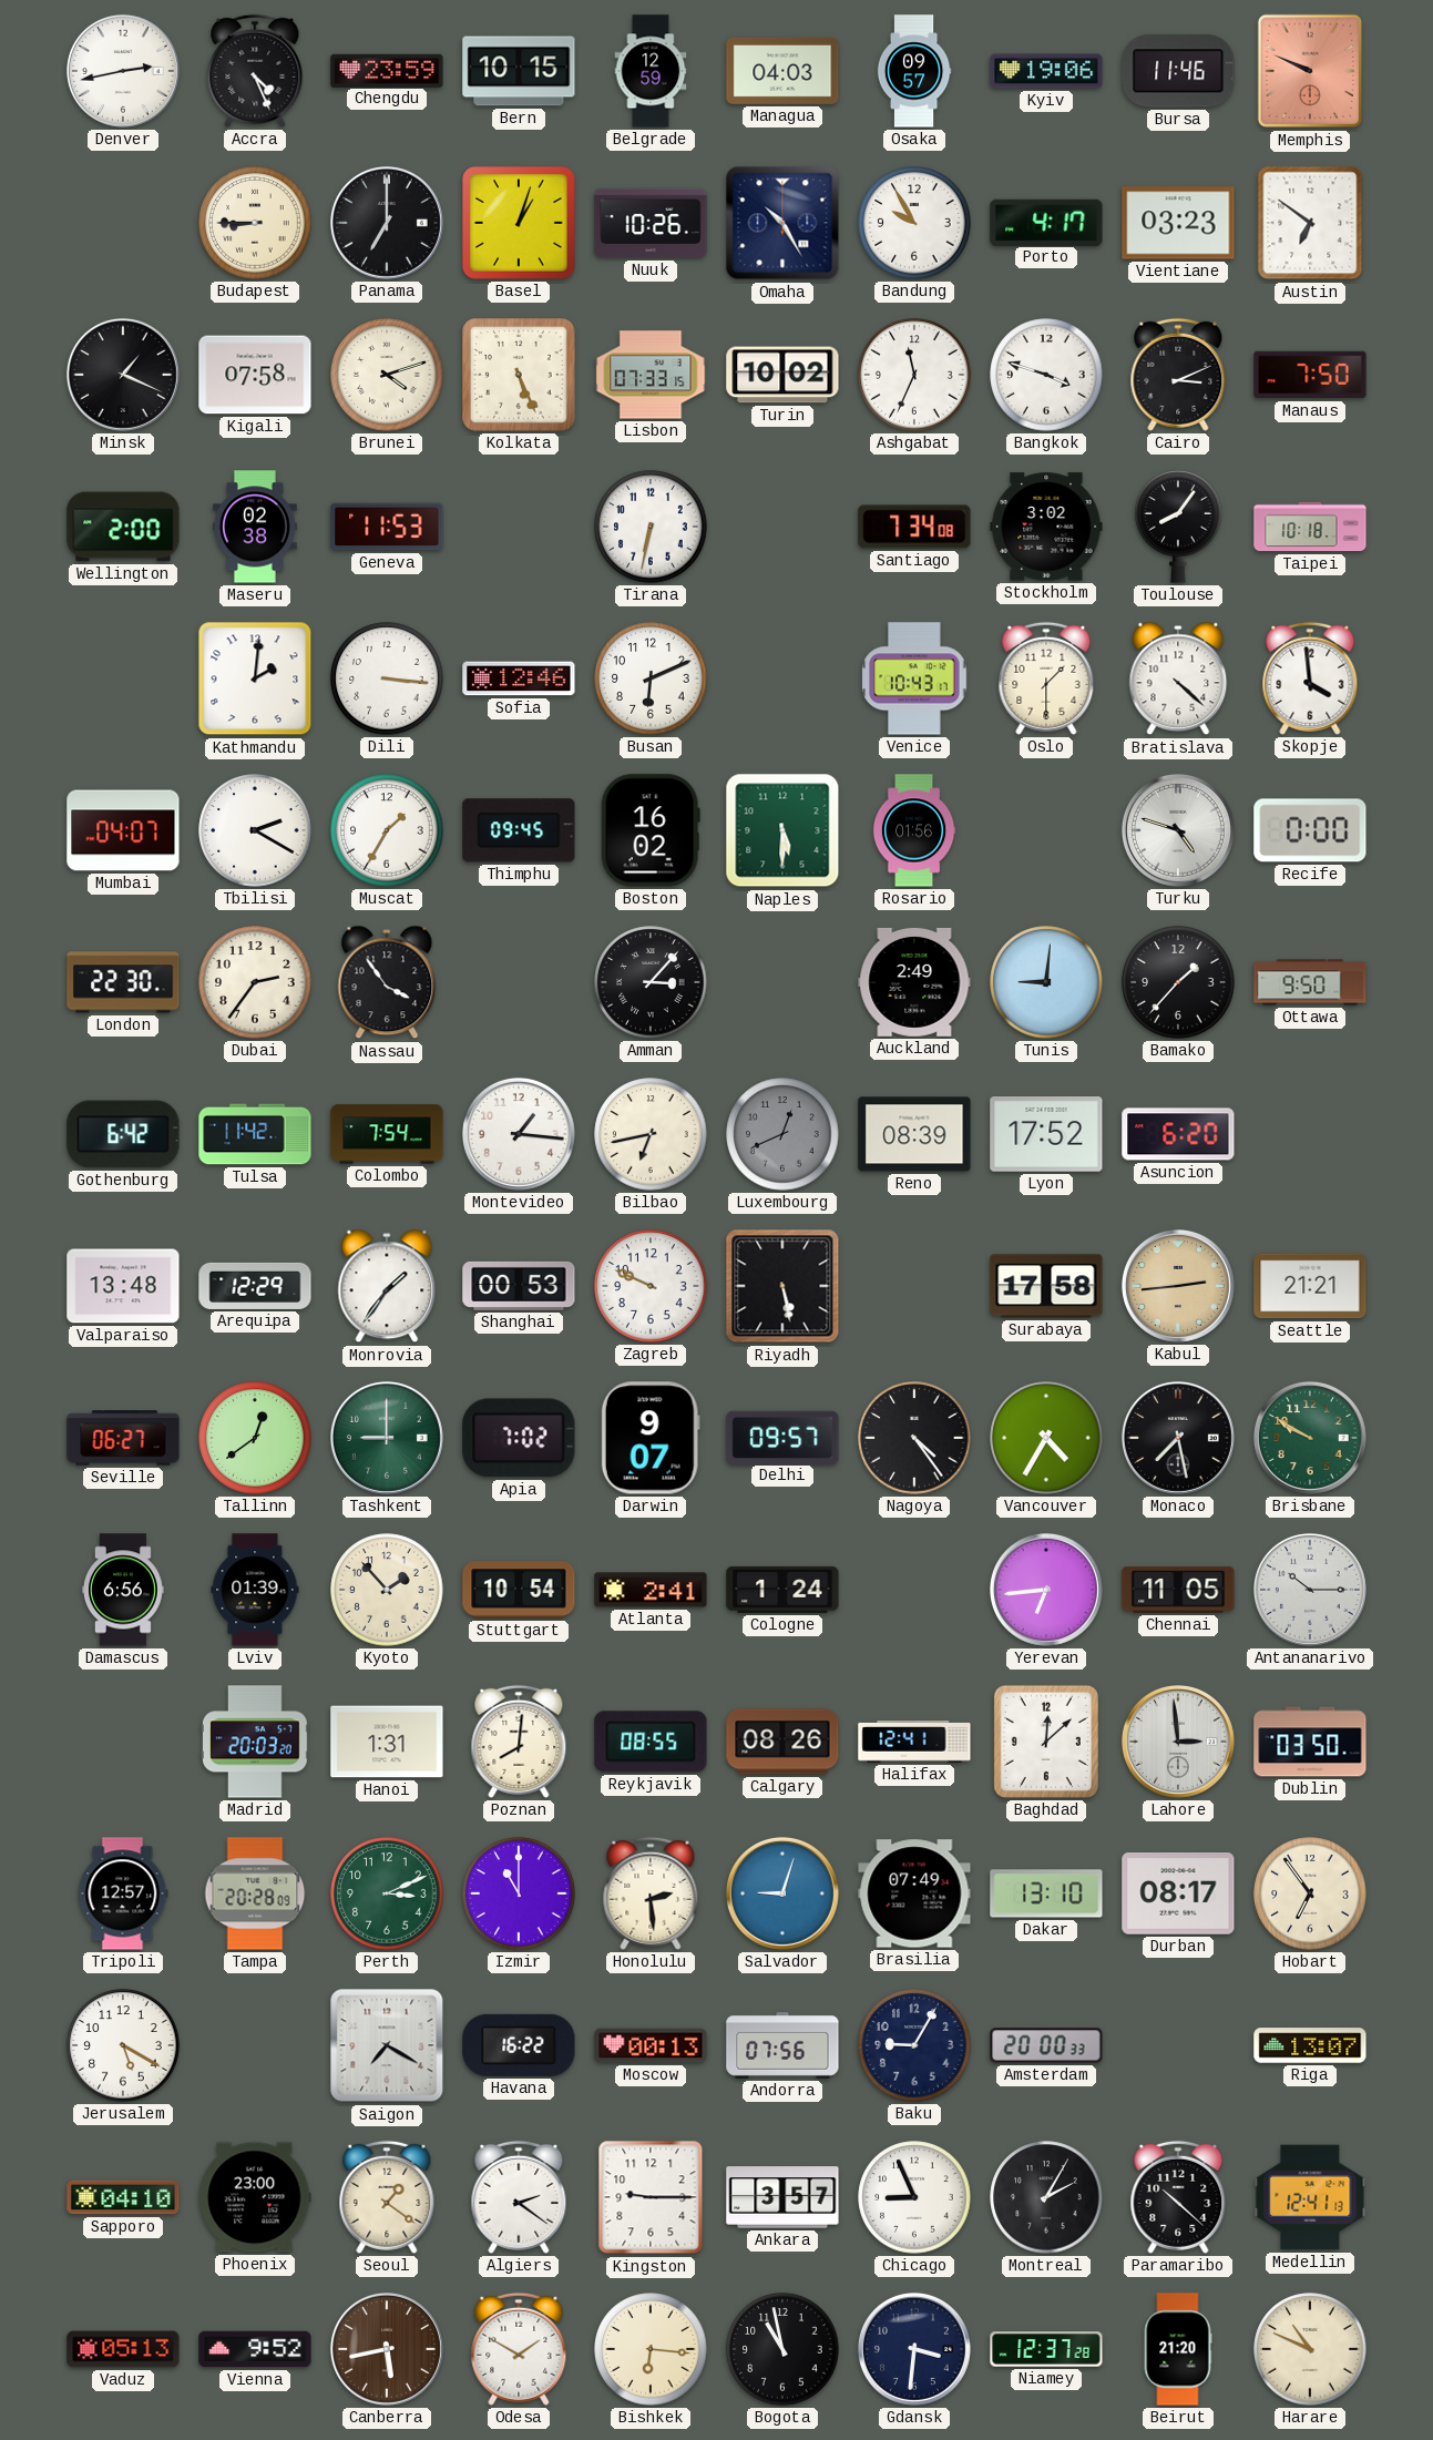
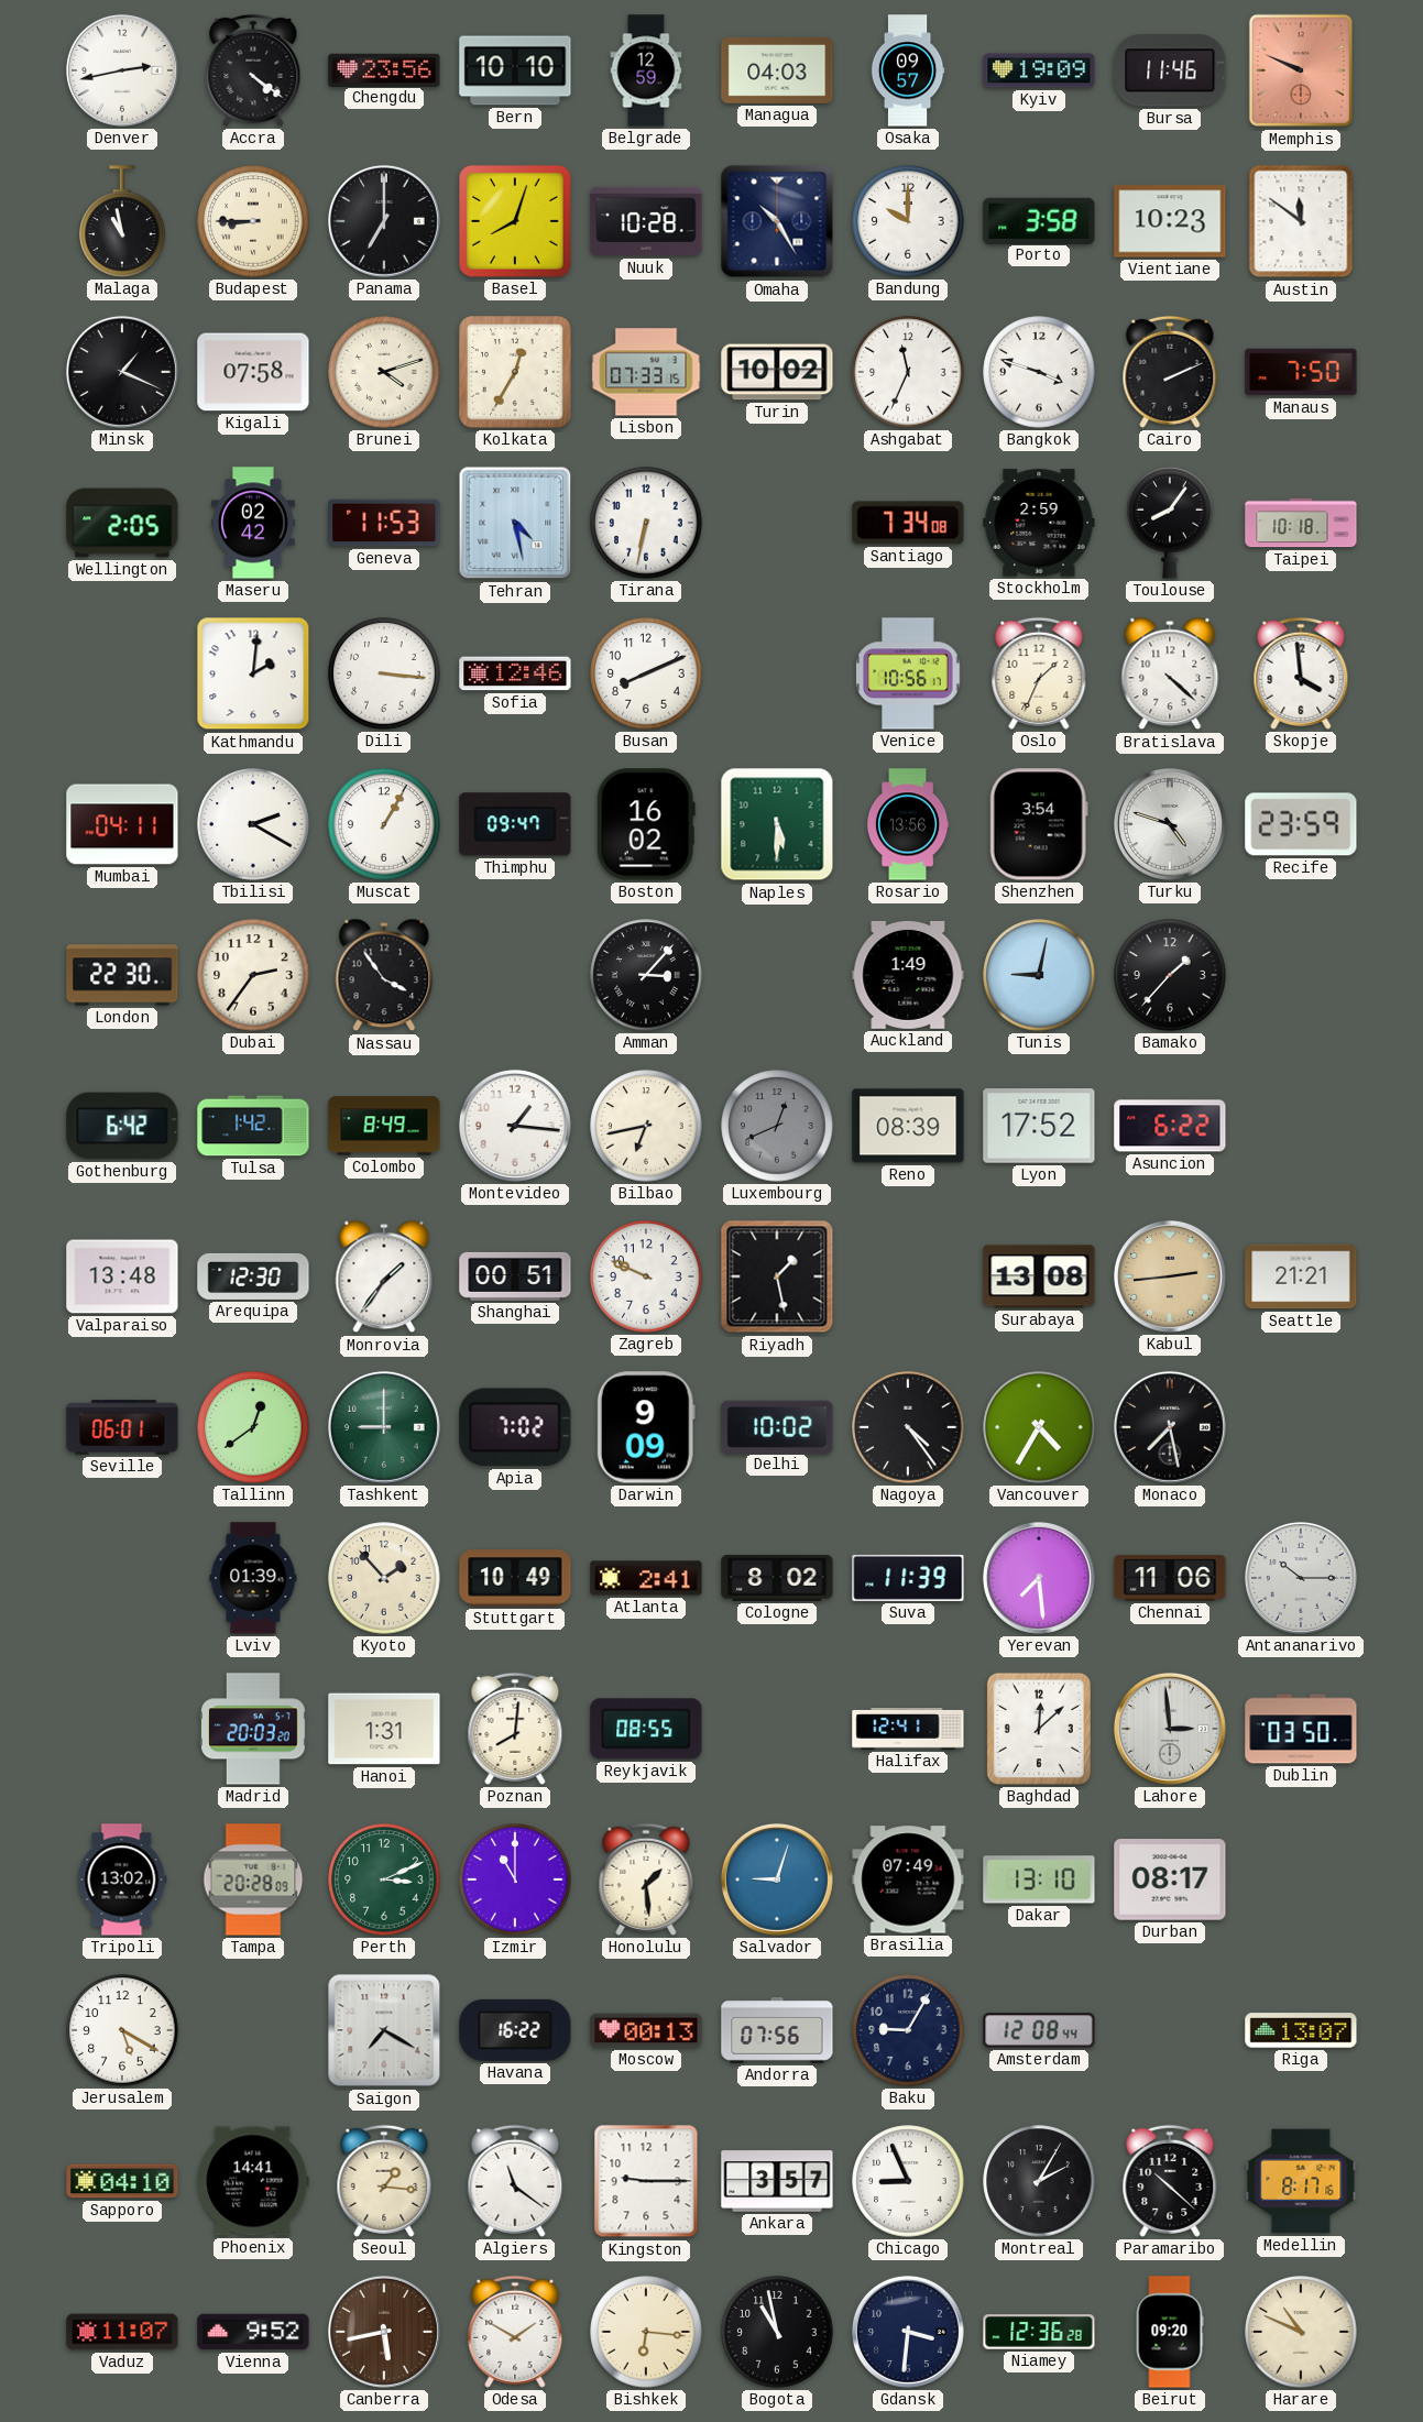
Accra: 4:26 -> 4:21
Chengdu: 23:59 -> 23:56
Bern: 10:15 -> 10:10
Kyiv: 19:06 -> 19:09
Malaga: none -> 10:58
Basel: 1:03 -> 8:03
Nuuk: 10:26 -> 10:28
Bandung: 9:55 -> 10:00
Porto: 4:17 -> 3:58
Vientiane: 03:23 -> 10:23
Austin: 6:51 -> 11:51
Kolkata: 5:26 -> 12:35
Cairo: 3:11 -> 2:11
Wellington: 2:00 -> 2:05
Maseru: 02:38 -> 02:42
Tehran: none -> 4:28
Stockholm: 3:02 -> 2:59
Busan: 6:11 -> 8:11
Venice: 10:43 -> 10:56
Oslo: 1:30 -> 1:34
Mumbai: 04:07 -> 04:11
Muscat: 1:35 -> 1:05
Thimphu: 09:45 -> 09:47
Rosario: 01:56 -> 13:56
Shenzhen: none -> 3:54
Recife: 0:00 -> 23:59
Auckland: 2:49 -> 1:49
Tunis: 9:01 -> 9:02
Ottawa: 9:50 -> none
Tulsa: 11:42 -> 1:42
Colombo: 7:54 -> 8:49
Asuncion: 6:20 -> 6:22
Arequipa: 12:29 -> 12:30
Shanghai: 00:53 -> 00:51
Riyadh: 5:28 -> 1:28
Surabaya: 17:58 -> 13:08
Seville: 06:27 -> 06:01
Darwin: 9:07 -> 9:09
Delhi: 09:57 -> 10:02
Brisbane: 9:50 -> none
Damascus: 6:56 -> none
Stuttgart: 10:54 -> 10:49
Cologne: 1:24 -> 8:02
Suva: none -> 11:39
Yerevan: 6:44 -> 7:29
Chennai: 11:05 -> 11:06
Calgary: 08:26 -> none
Tripoli: 12:57 -> 13:02
Honolulu: 2:29 -> 1:29
Hobart: 6:54 -> none
Amsterdam: 20:00 -> 12:08
Phoenix: 23:00 -> 14:41
Seoul: 1:21 -> 1:16
Algiers: 2:21 -> 11:21
Medellin: 12:41 -> 8:17
Vaduz: 05:13 -> 11:07
Niamey: 12:37 -> 12:36
Beirut: 21:20 -> 09:20
